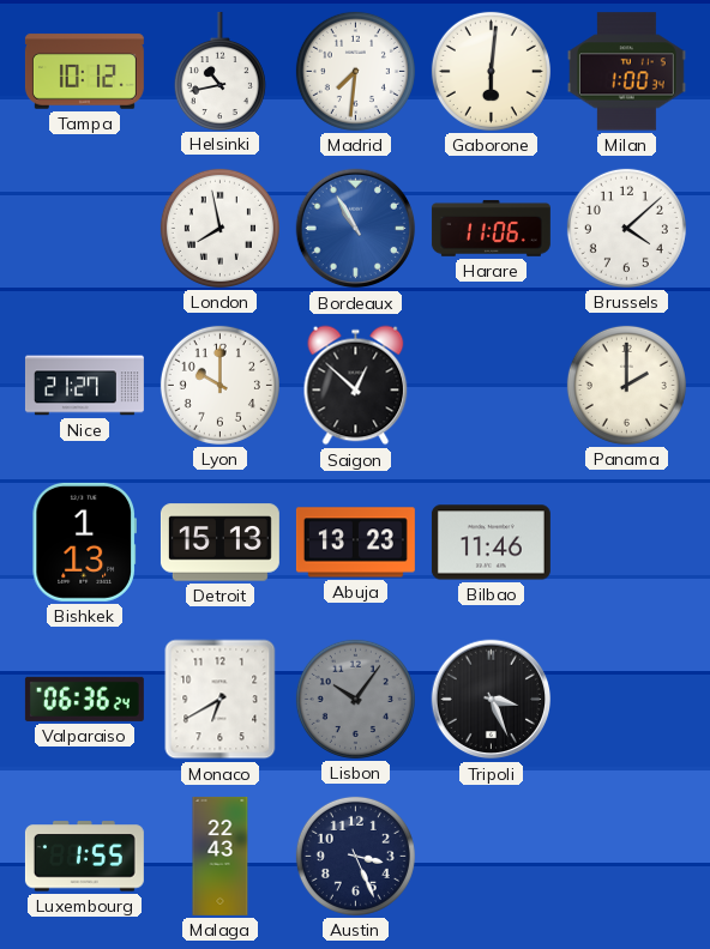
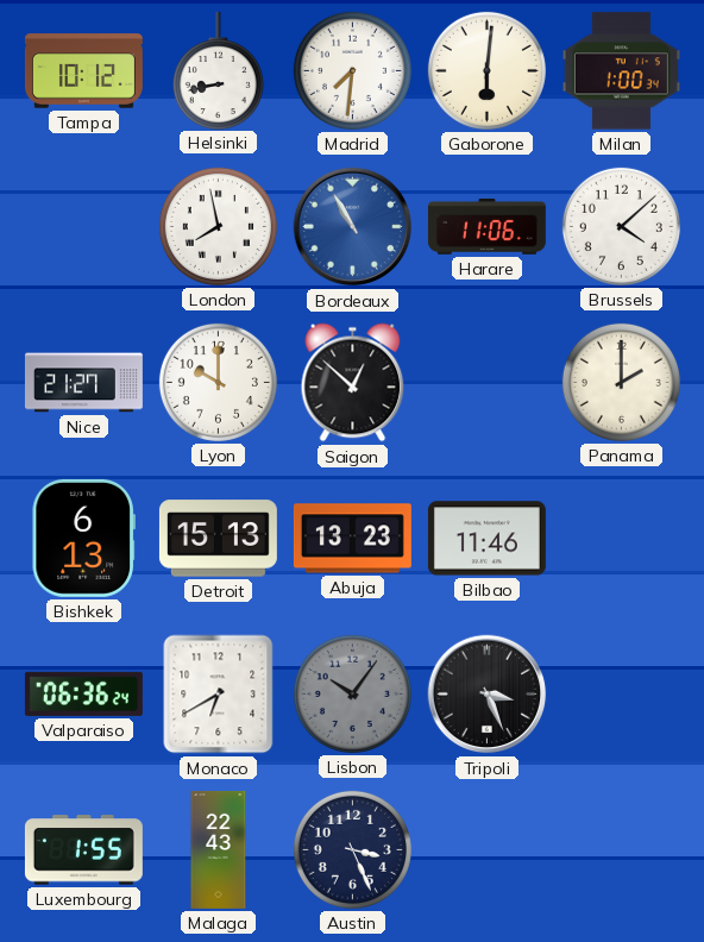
Helsinki: 10:43 -> 8:43
Bishkek: 1:13 -> 6:13
